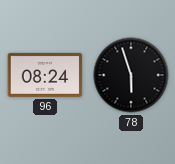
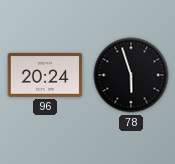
96: 08:24 -> 20:24
